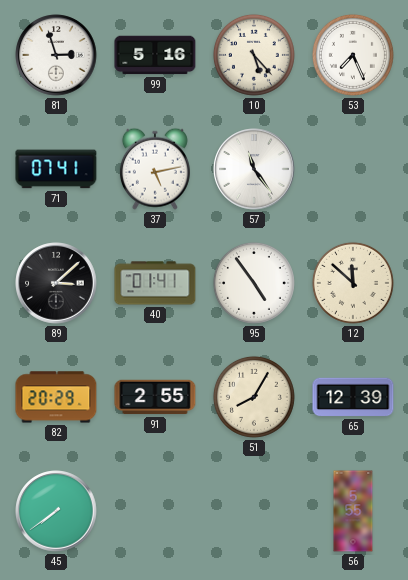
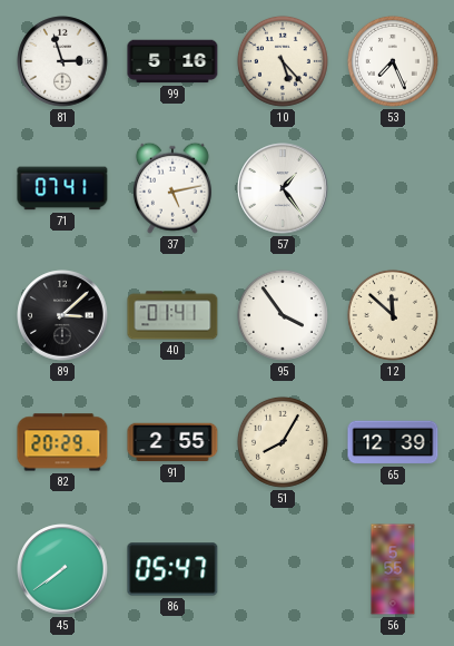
57: 11:24 -> 1:24
95: 4:54 -> 3:54
86: none -> 05:47
